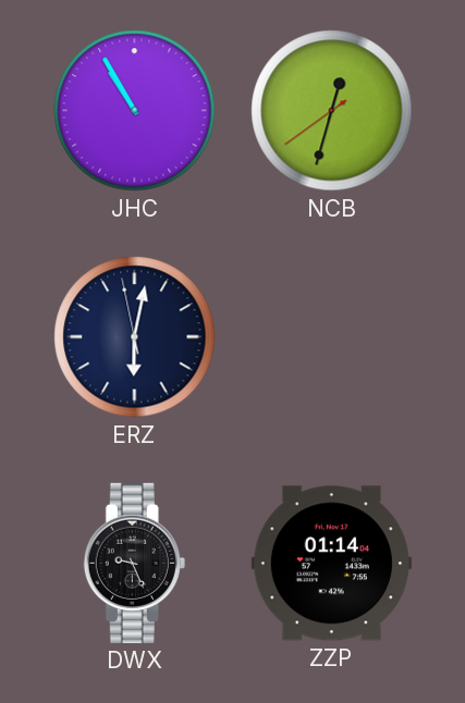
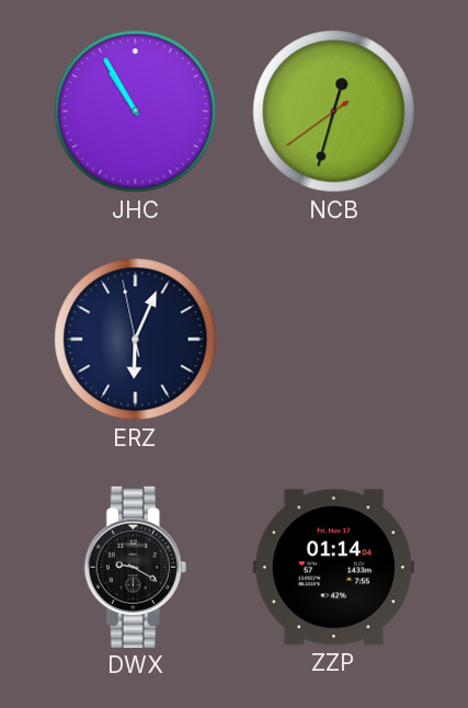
ERZ: 6:01 -> 6:03
DWX: 9:26 -> 9:20
